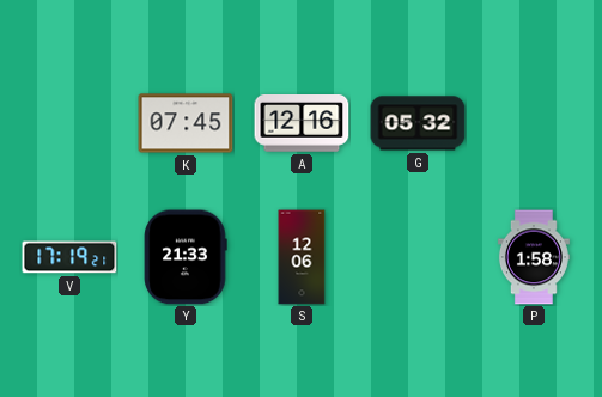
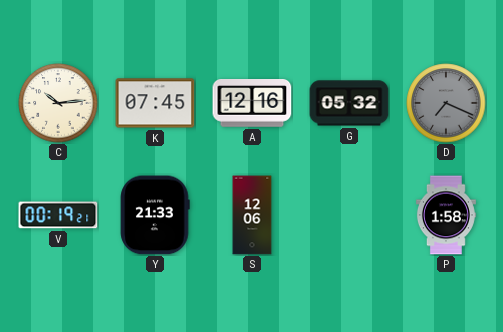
C: none -> 10:14
D: none -> 7:19
V: 17:19 -> 00:19
